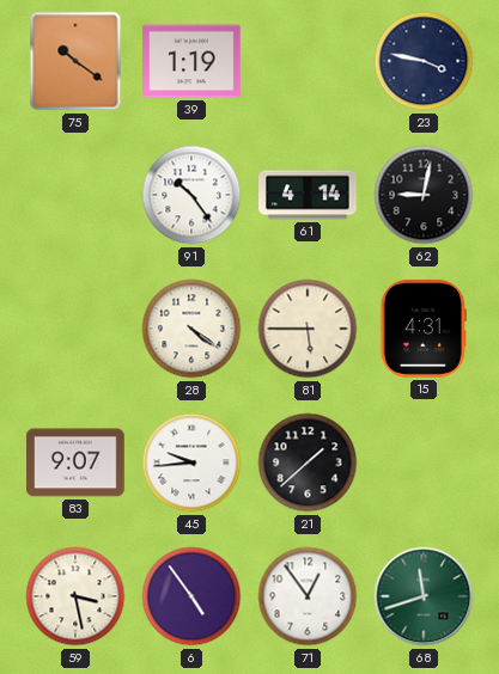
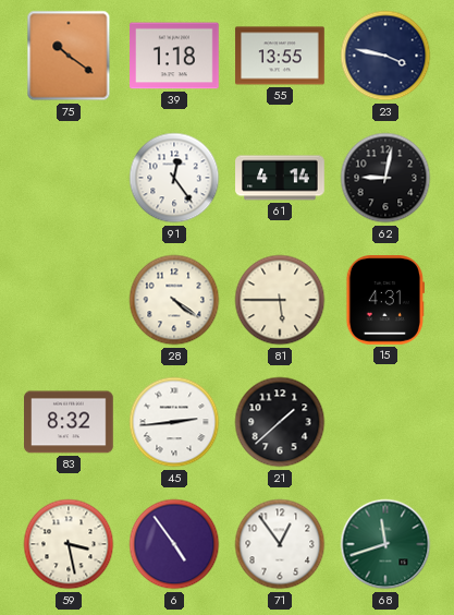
39: 1:19 -> 1:18
55: none -> 13:55
91: 10:24 -> 12:24
83: 9:07 -> 8:32
45: 9:44 -> 2:44
